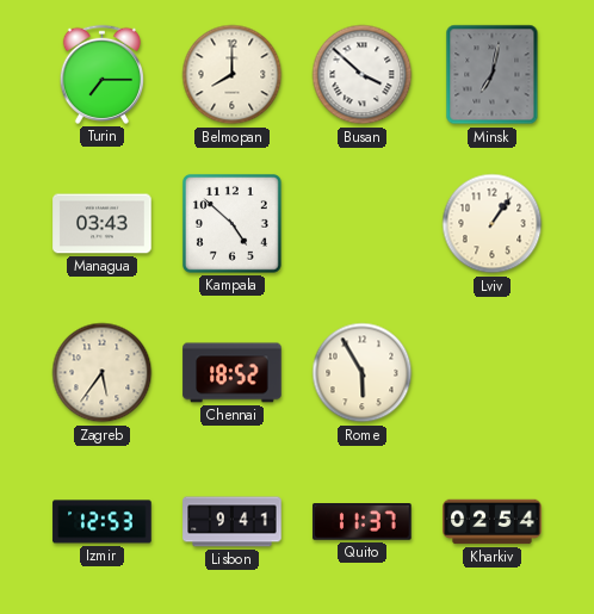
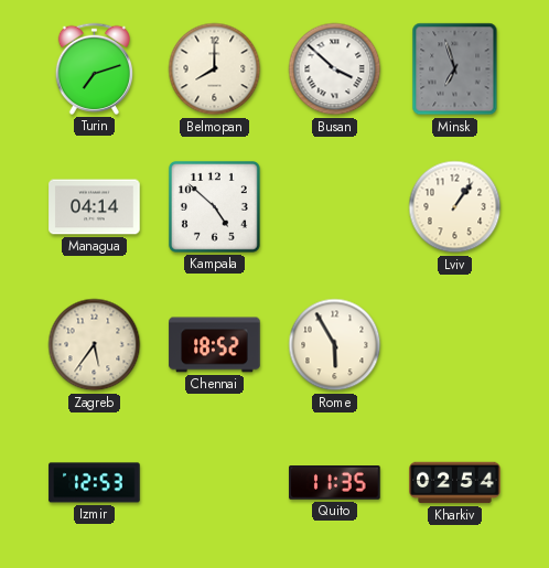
Turin: 7:15 -> 7:12
Minsk: 7:02 -> 6:57
Managua: 03:43 -> 04:14
Lisbon: 9:41 -> none
Quito: 11:37 -> 11:35
